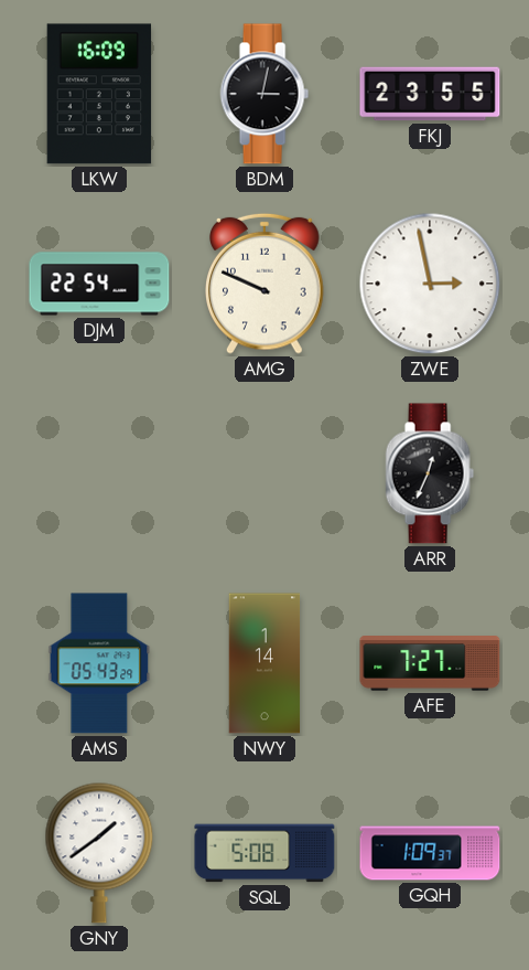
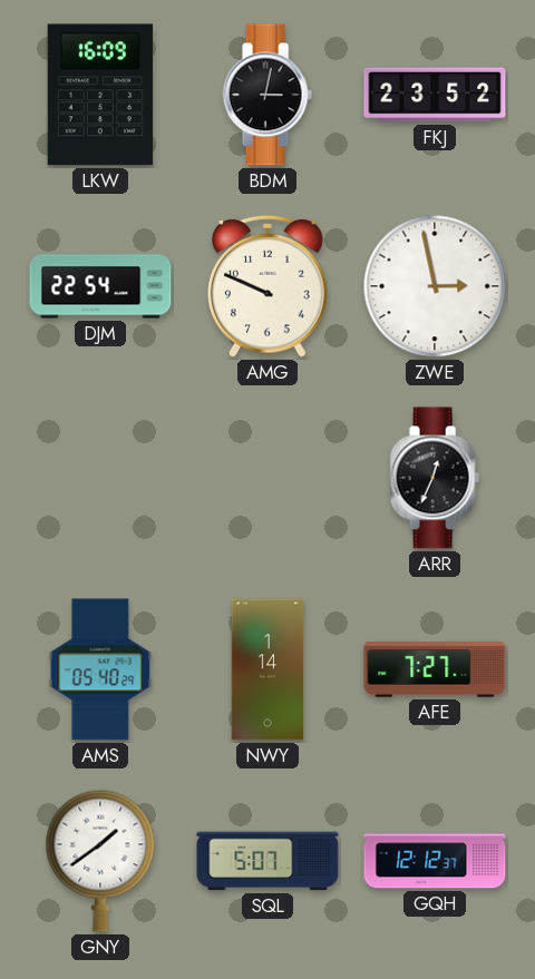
FKJ: 23:55 -> 23:52
AMS: 05:43 -> 05:40
SQL: 5:08 -> 5:07
GQH: 1:09 -> 12:12
